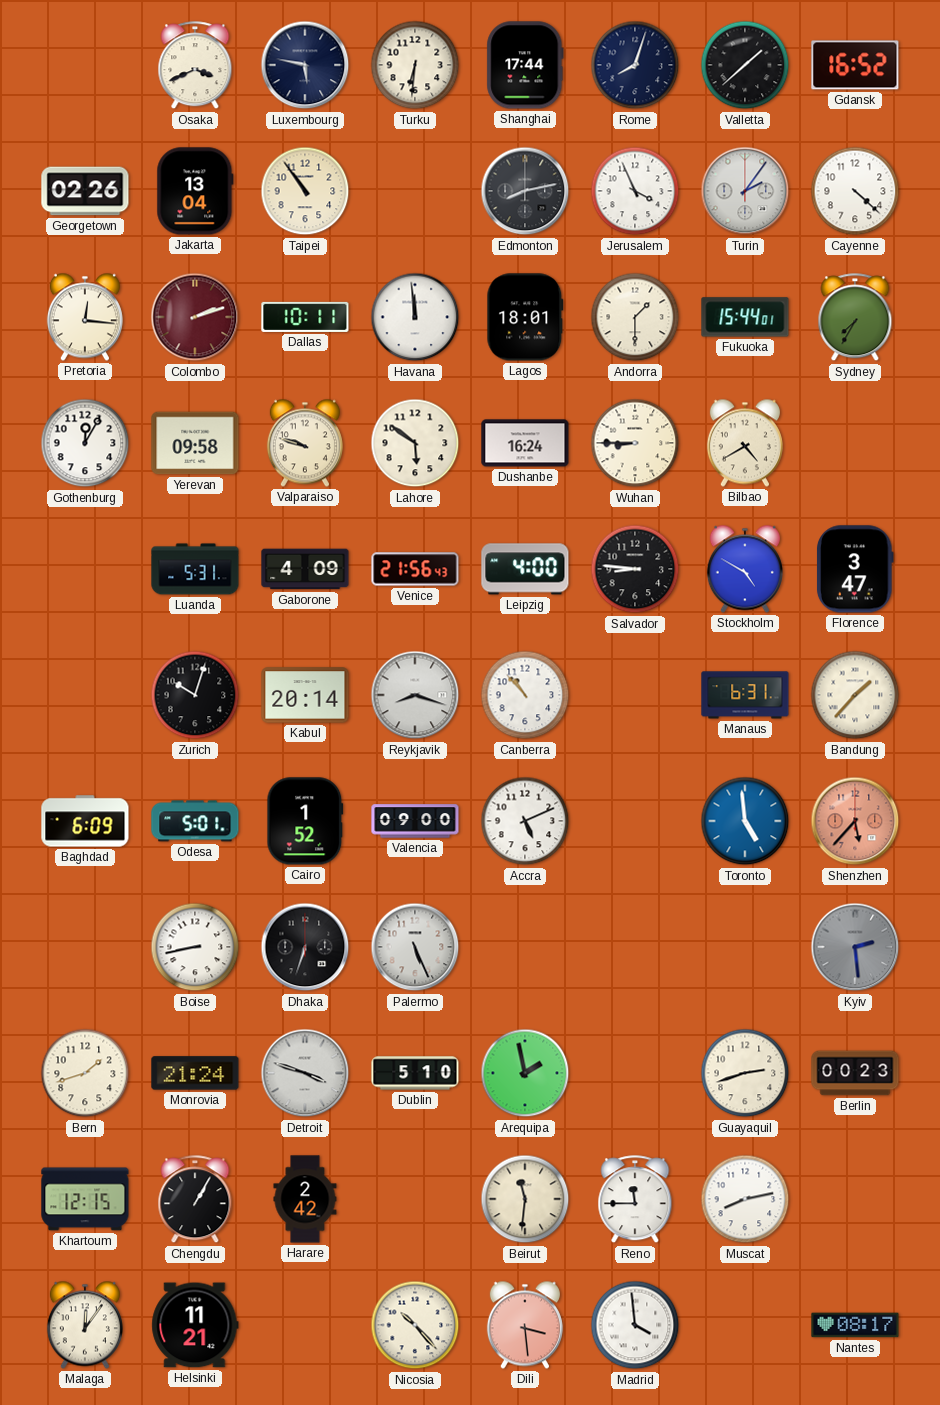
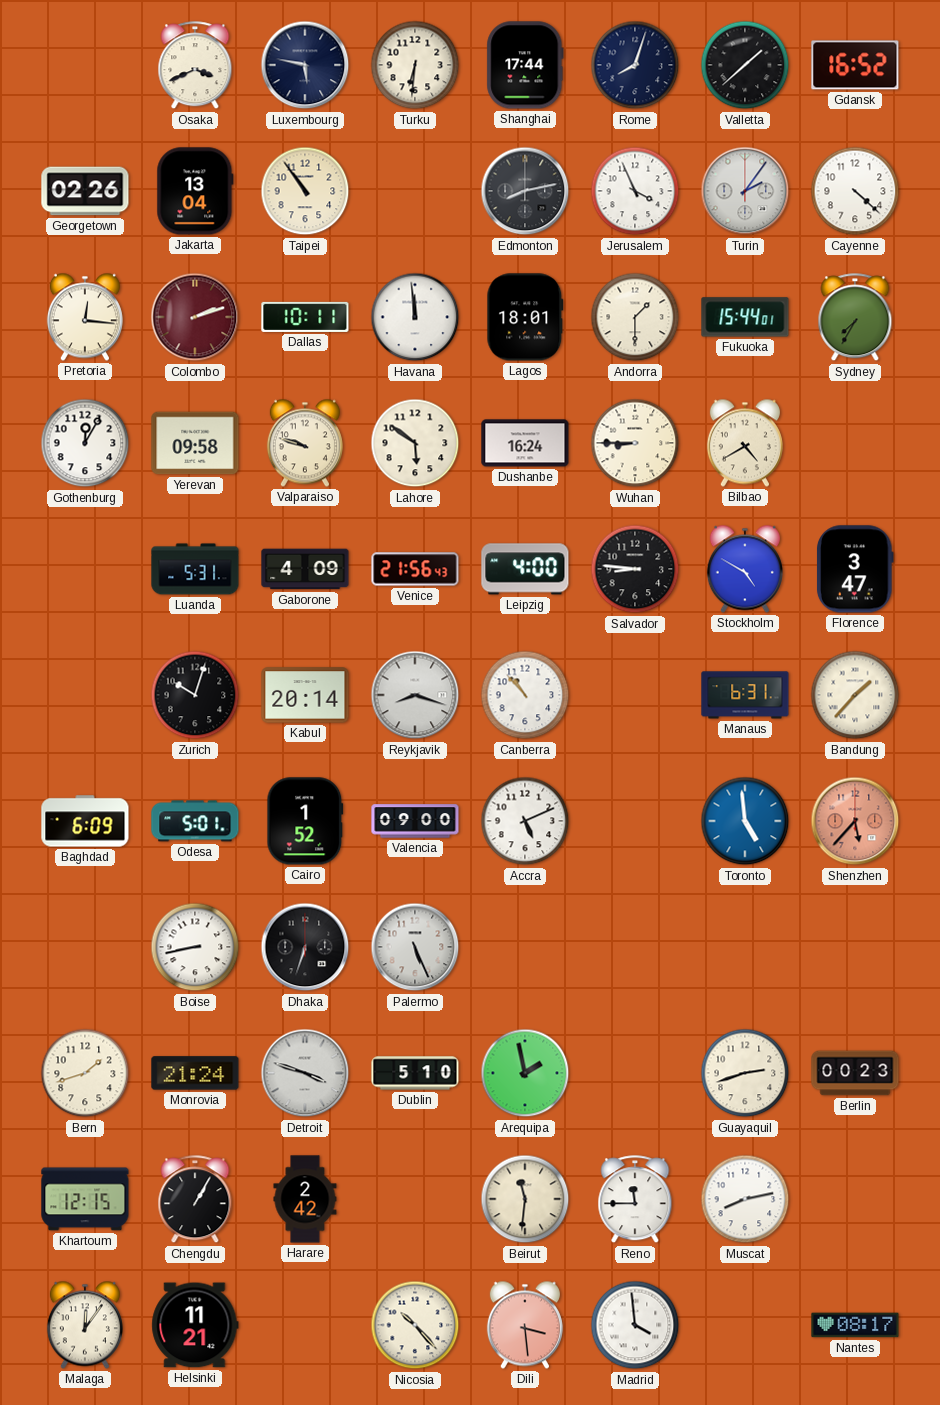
Kyiv: 2:29 -> none
